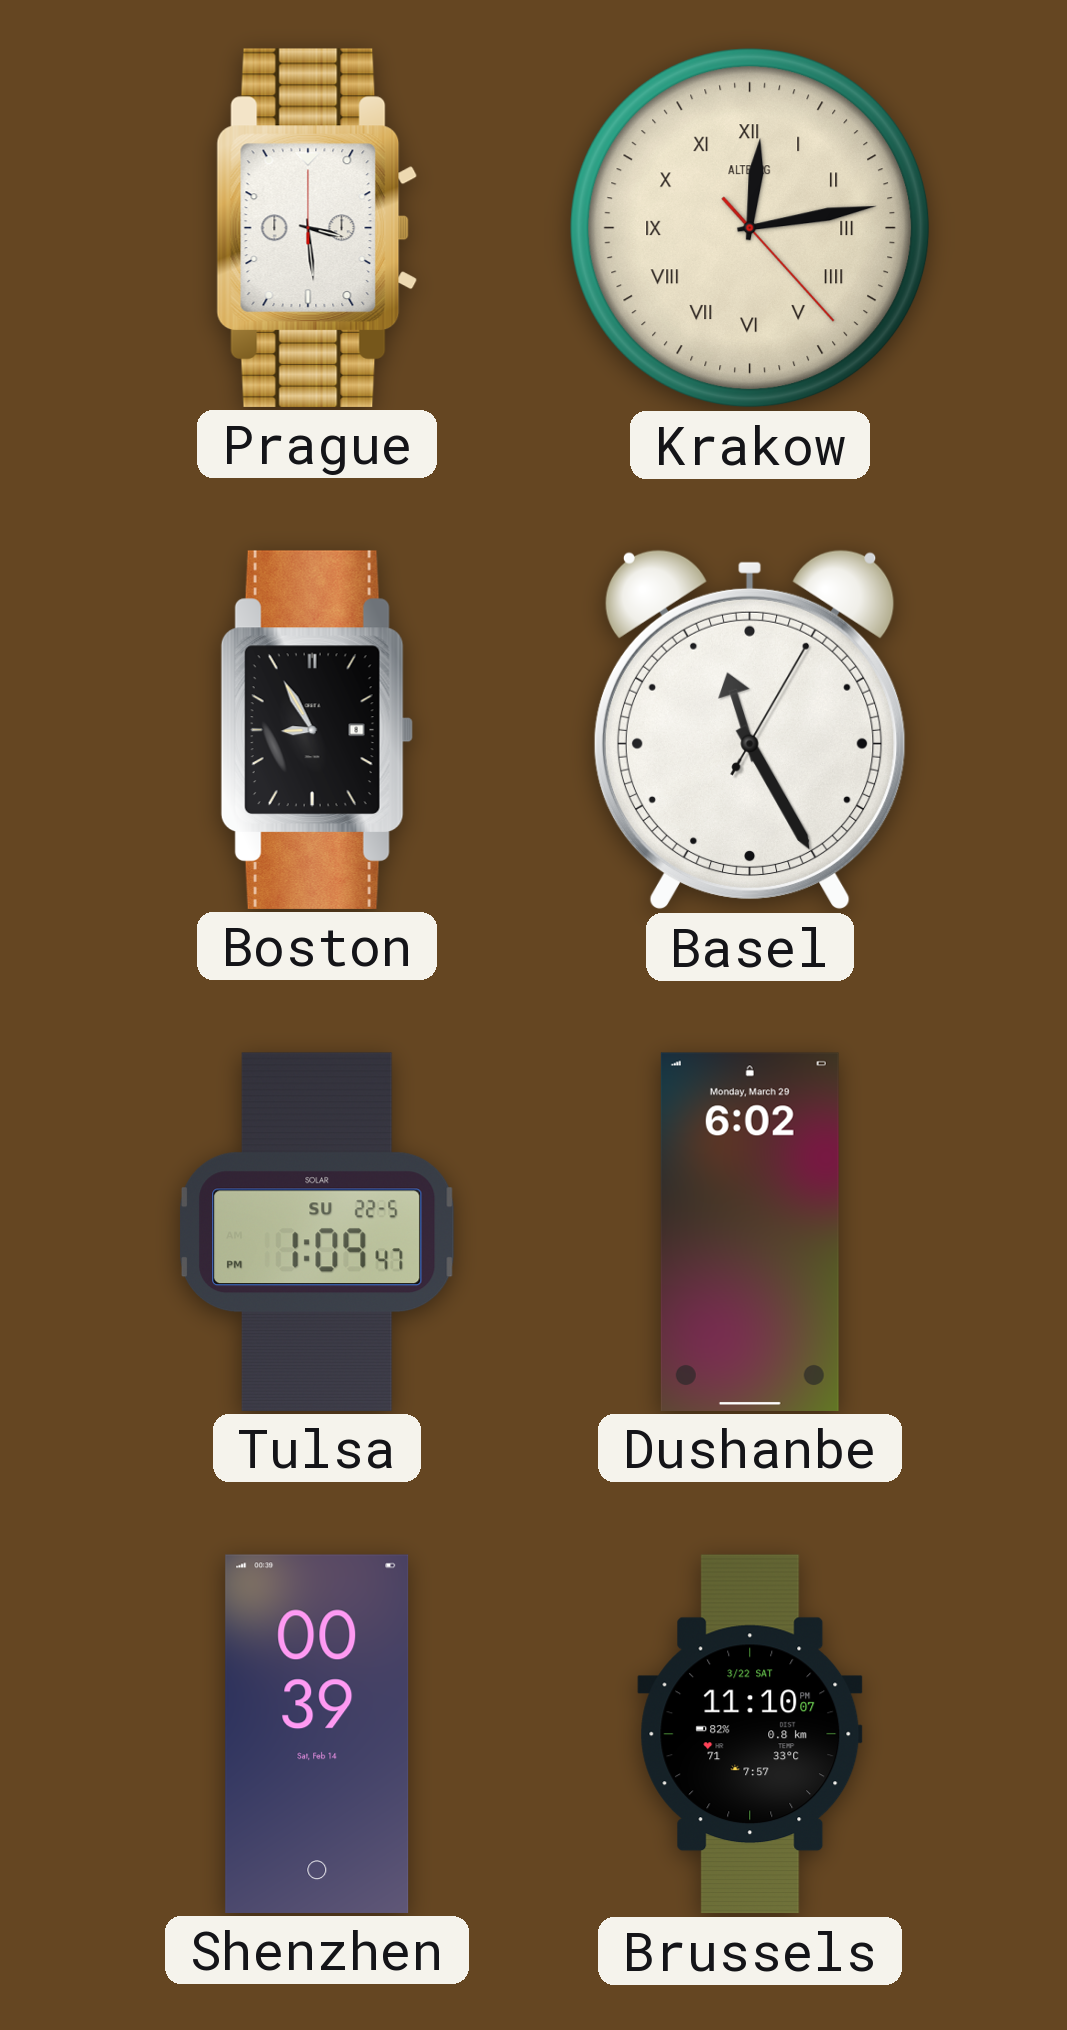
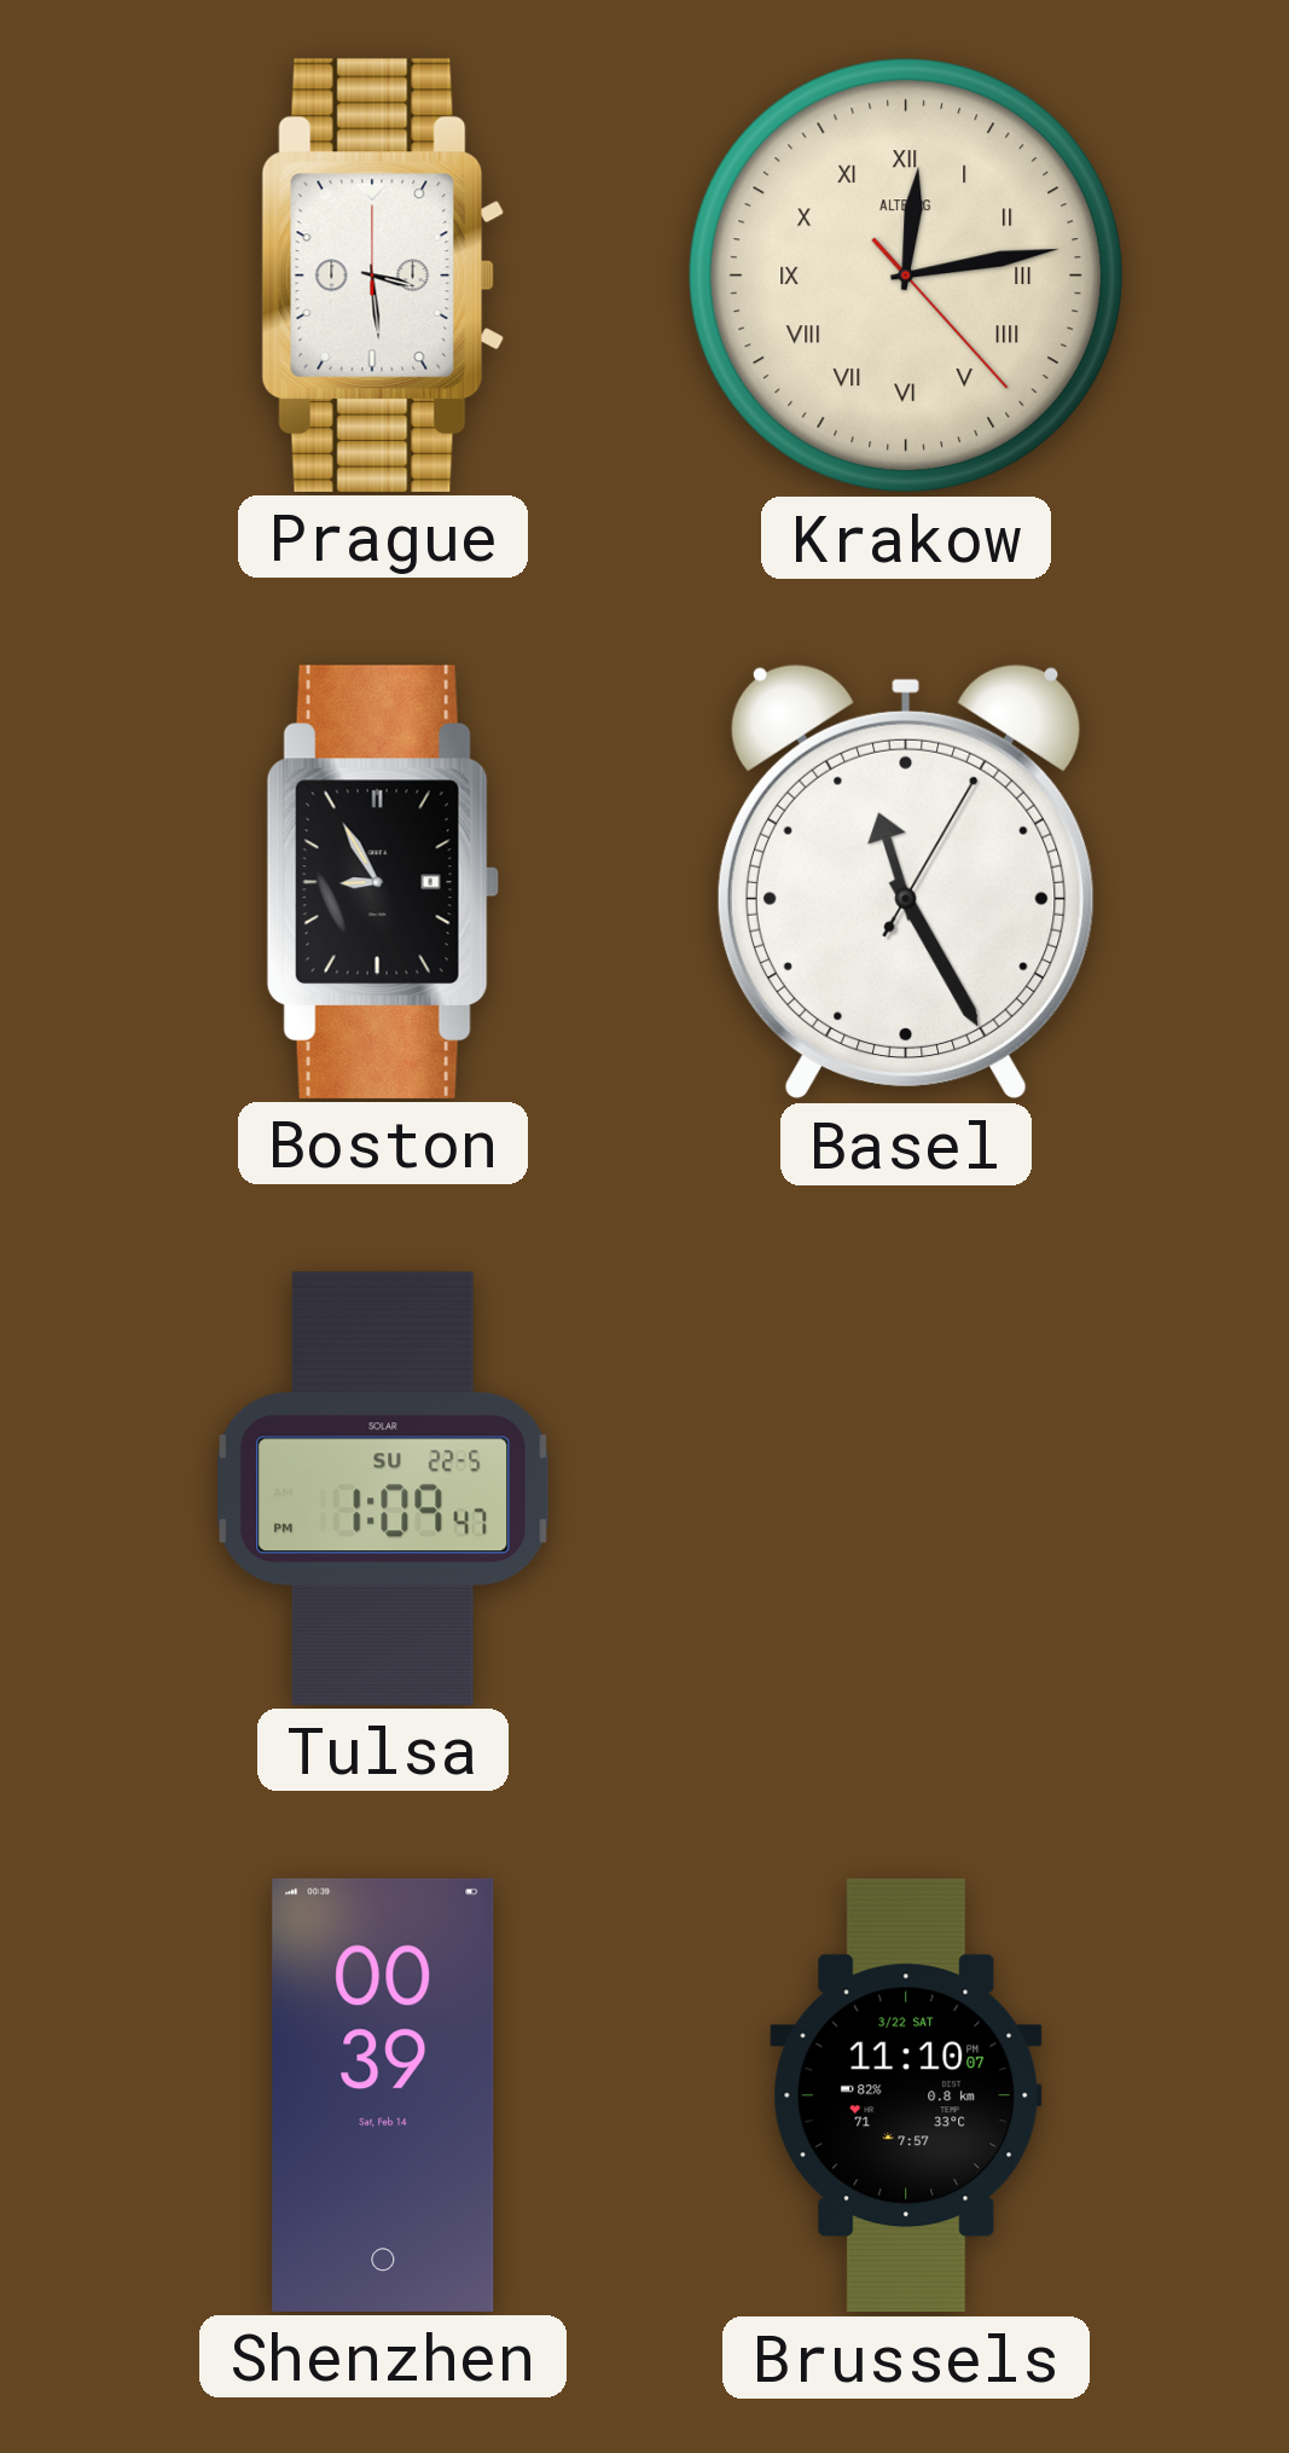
Dushanbe: 6:02 -> none
